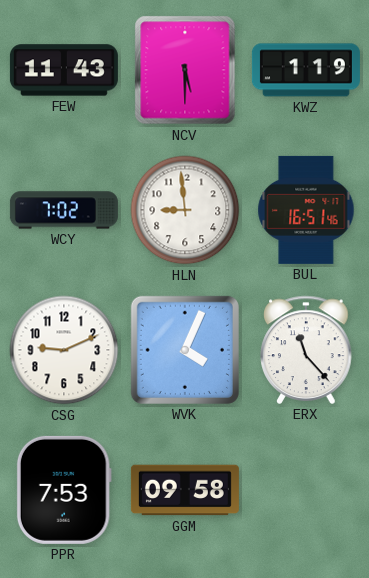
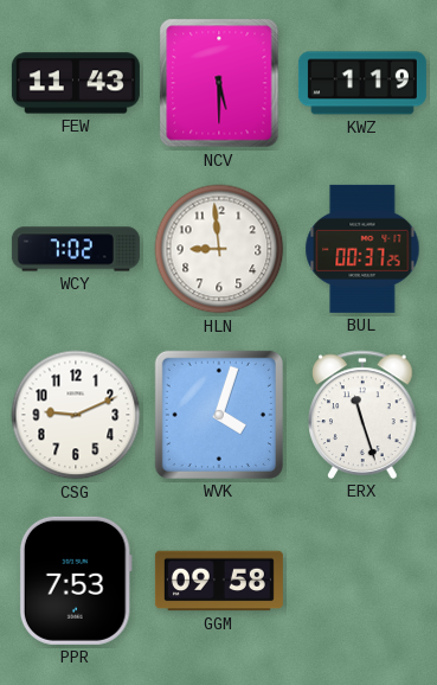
BUL: 16:51 -> 00:37
WVK: 4:04 -> 4:03
ERX: 11:23 -> 11:27
